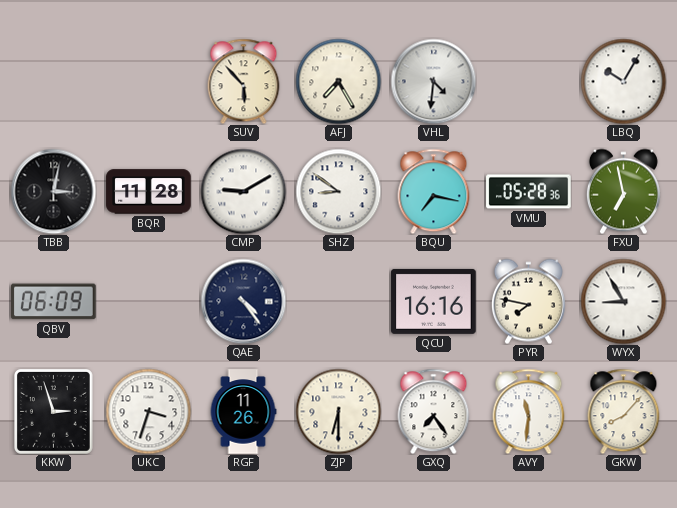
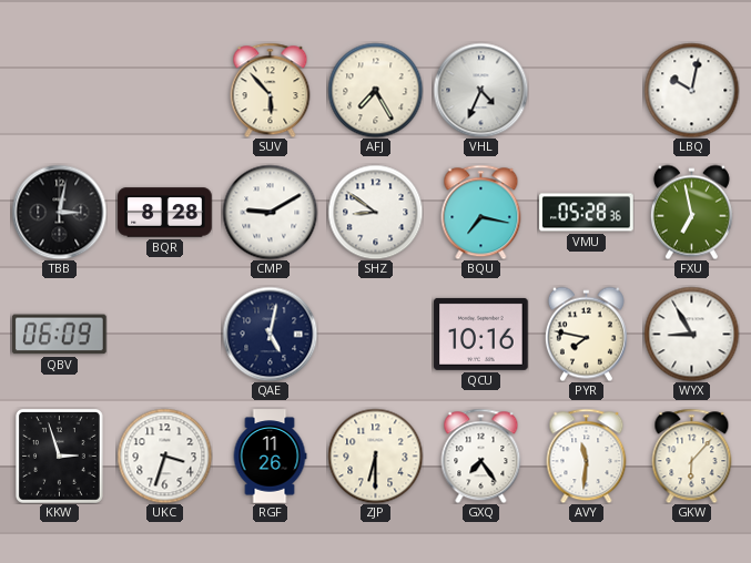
VHL: 4:31 -> 4:34
LBQ: 10:05 -> 10:02
BQR: 11:28 -> 8:28
QAE: 4:24 -> 5:02
QCU: 16:16 -> 10:16
GKW: 8:07 -> 6:07
